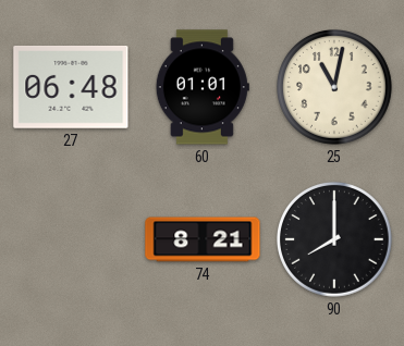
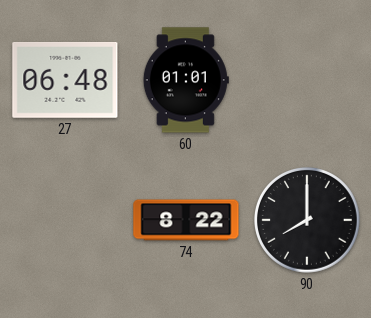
25: 11:02 -> none
74: 8:21 -> 8:22
